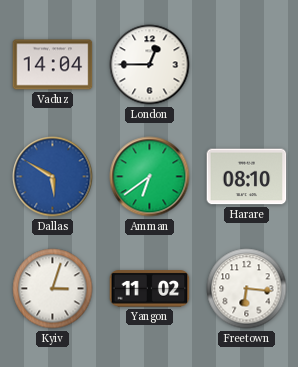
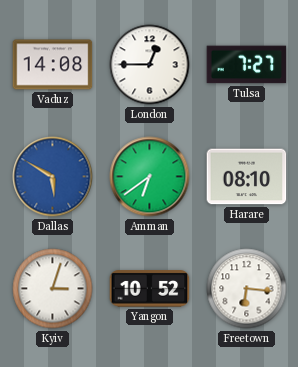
Vaduz: 14:04 -> 14:08
Tulsa: none -> 7:27
Yangon: 11:02 -> 10:52
